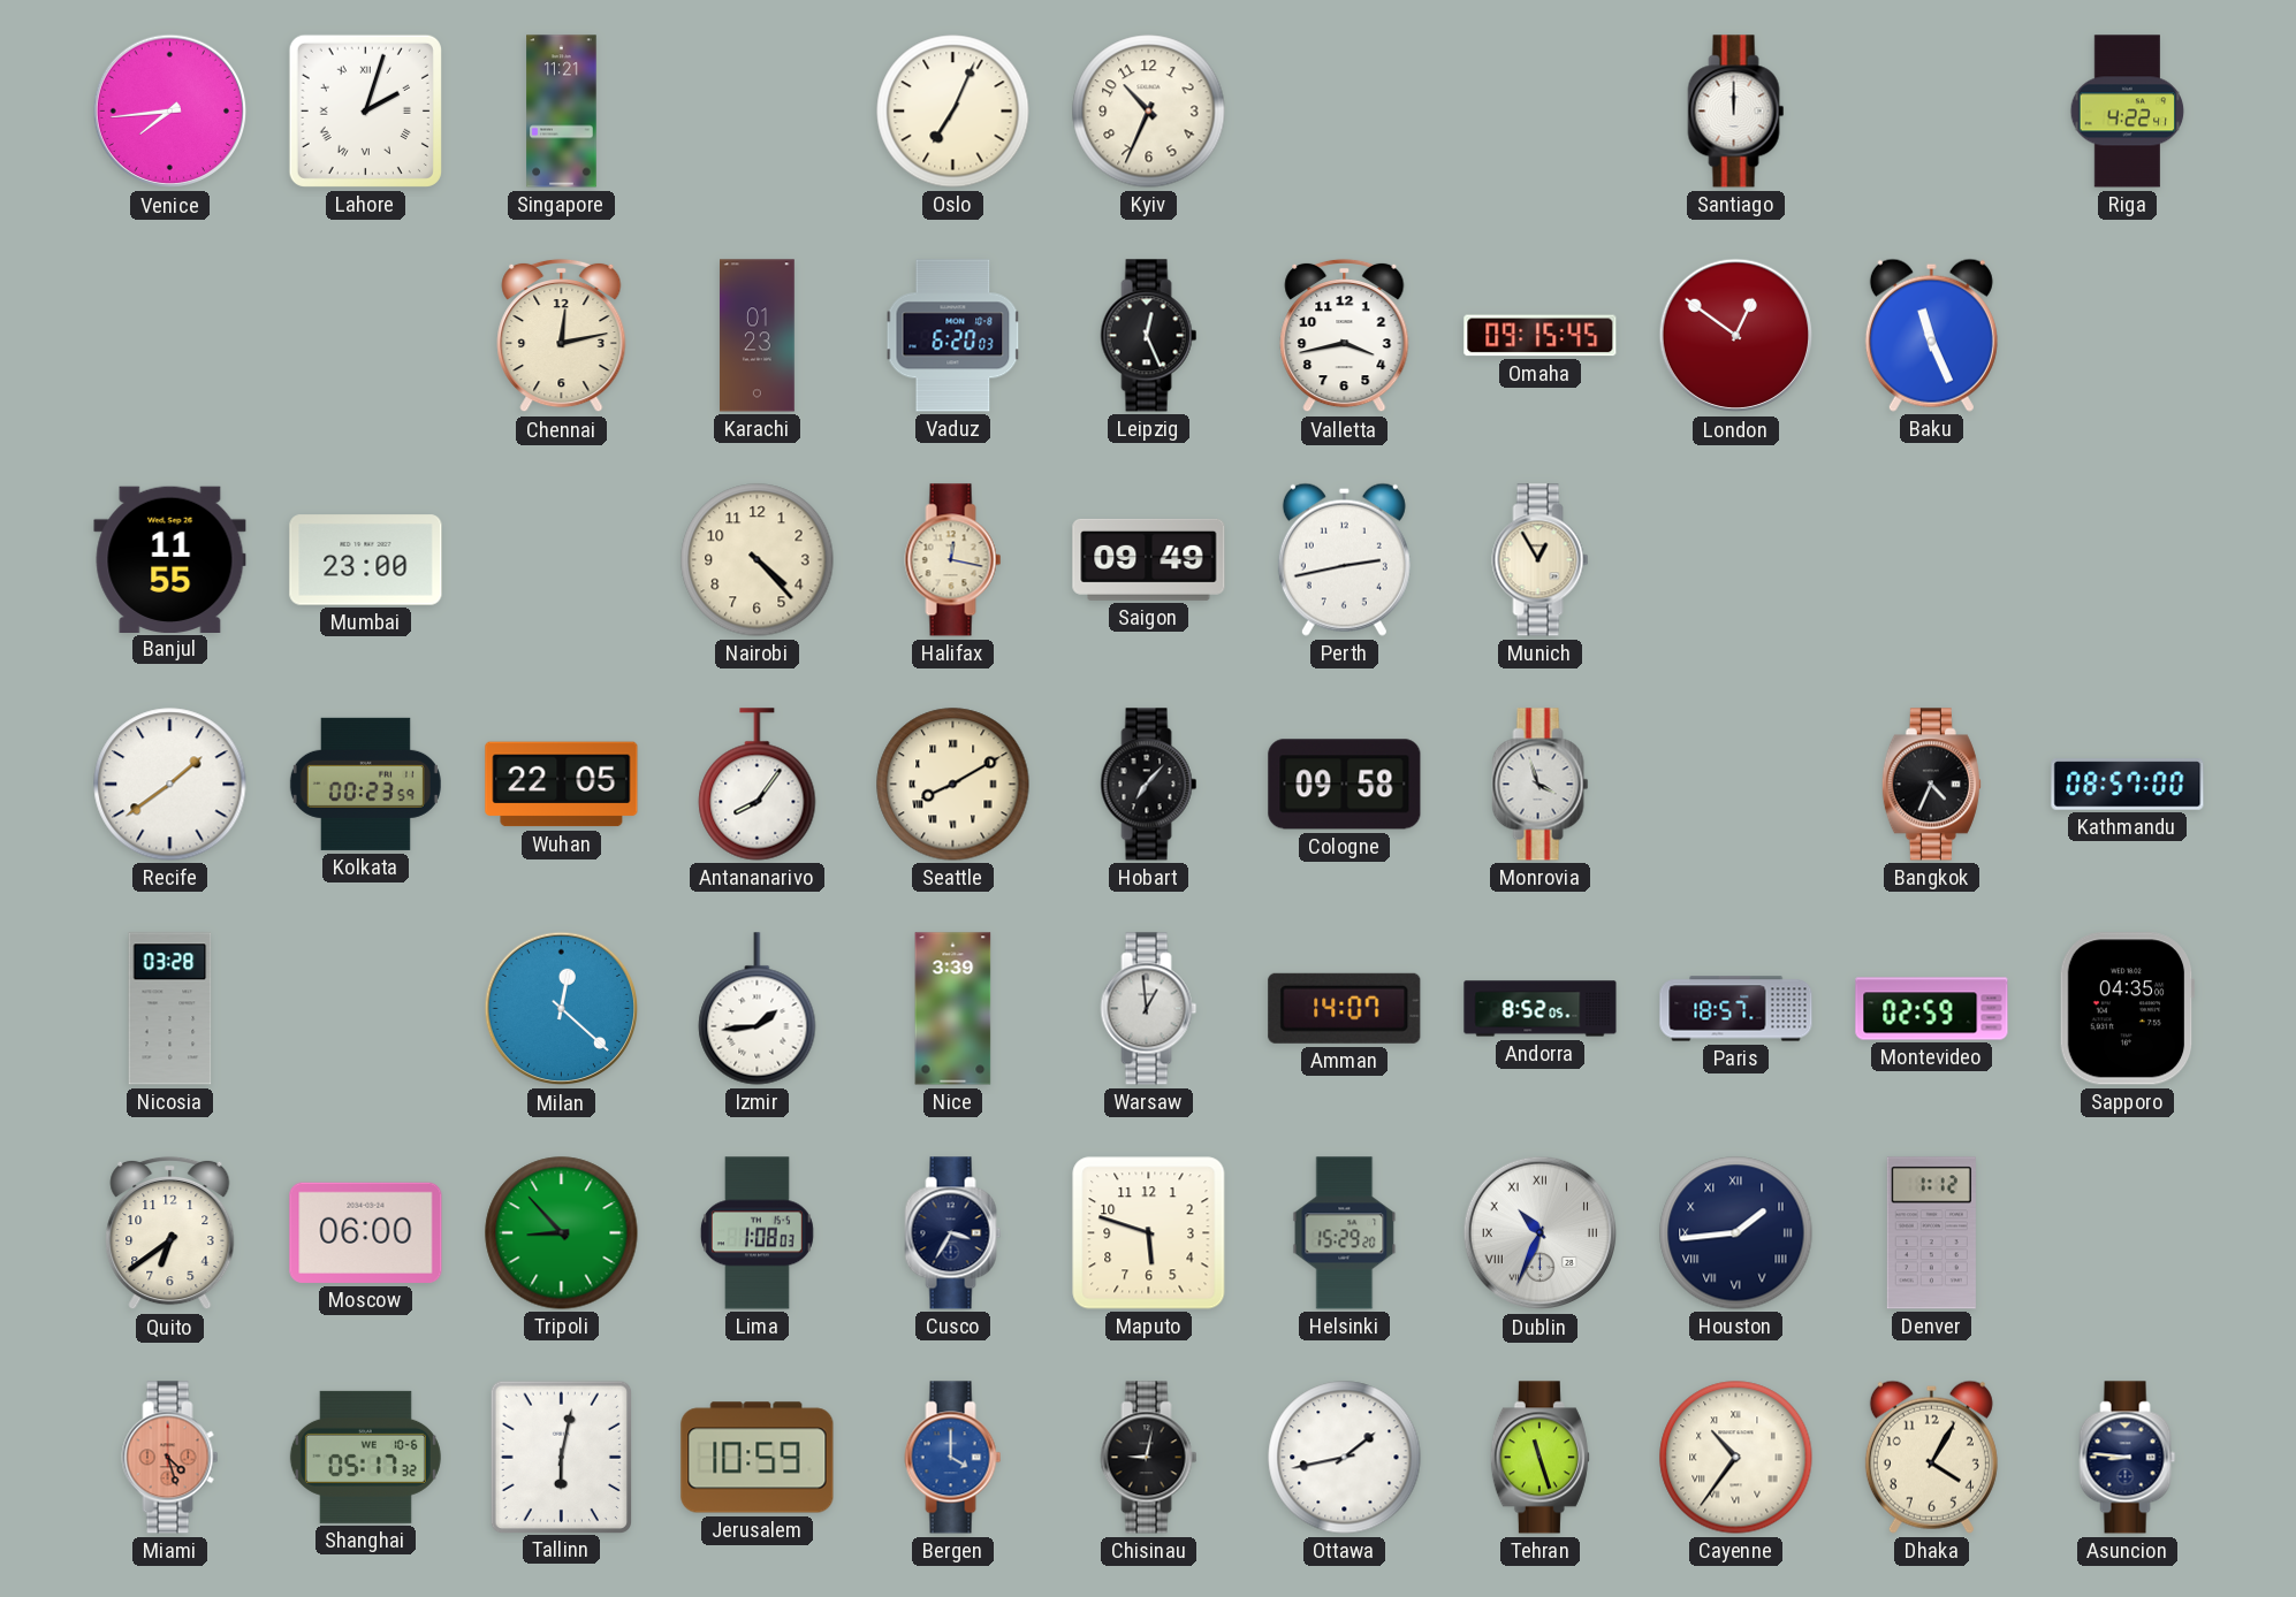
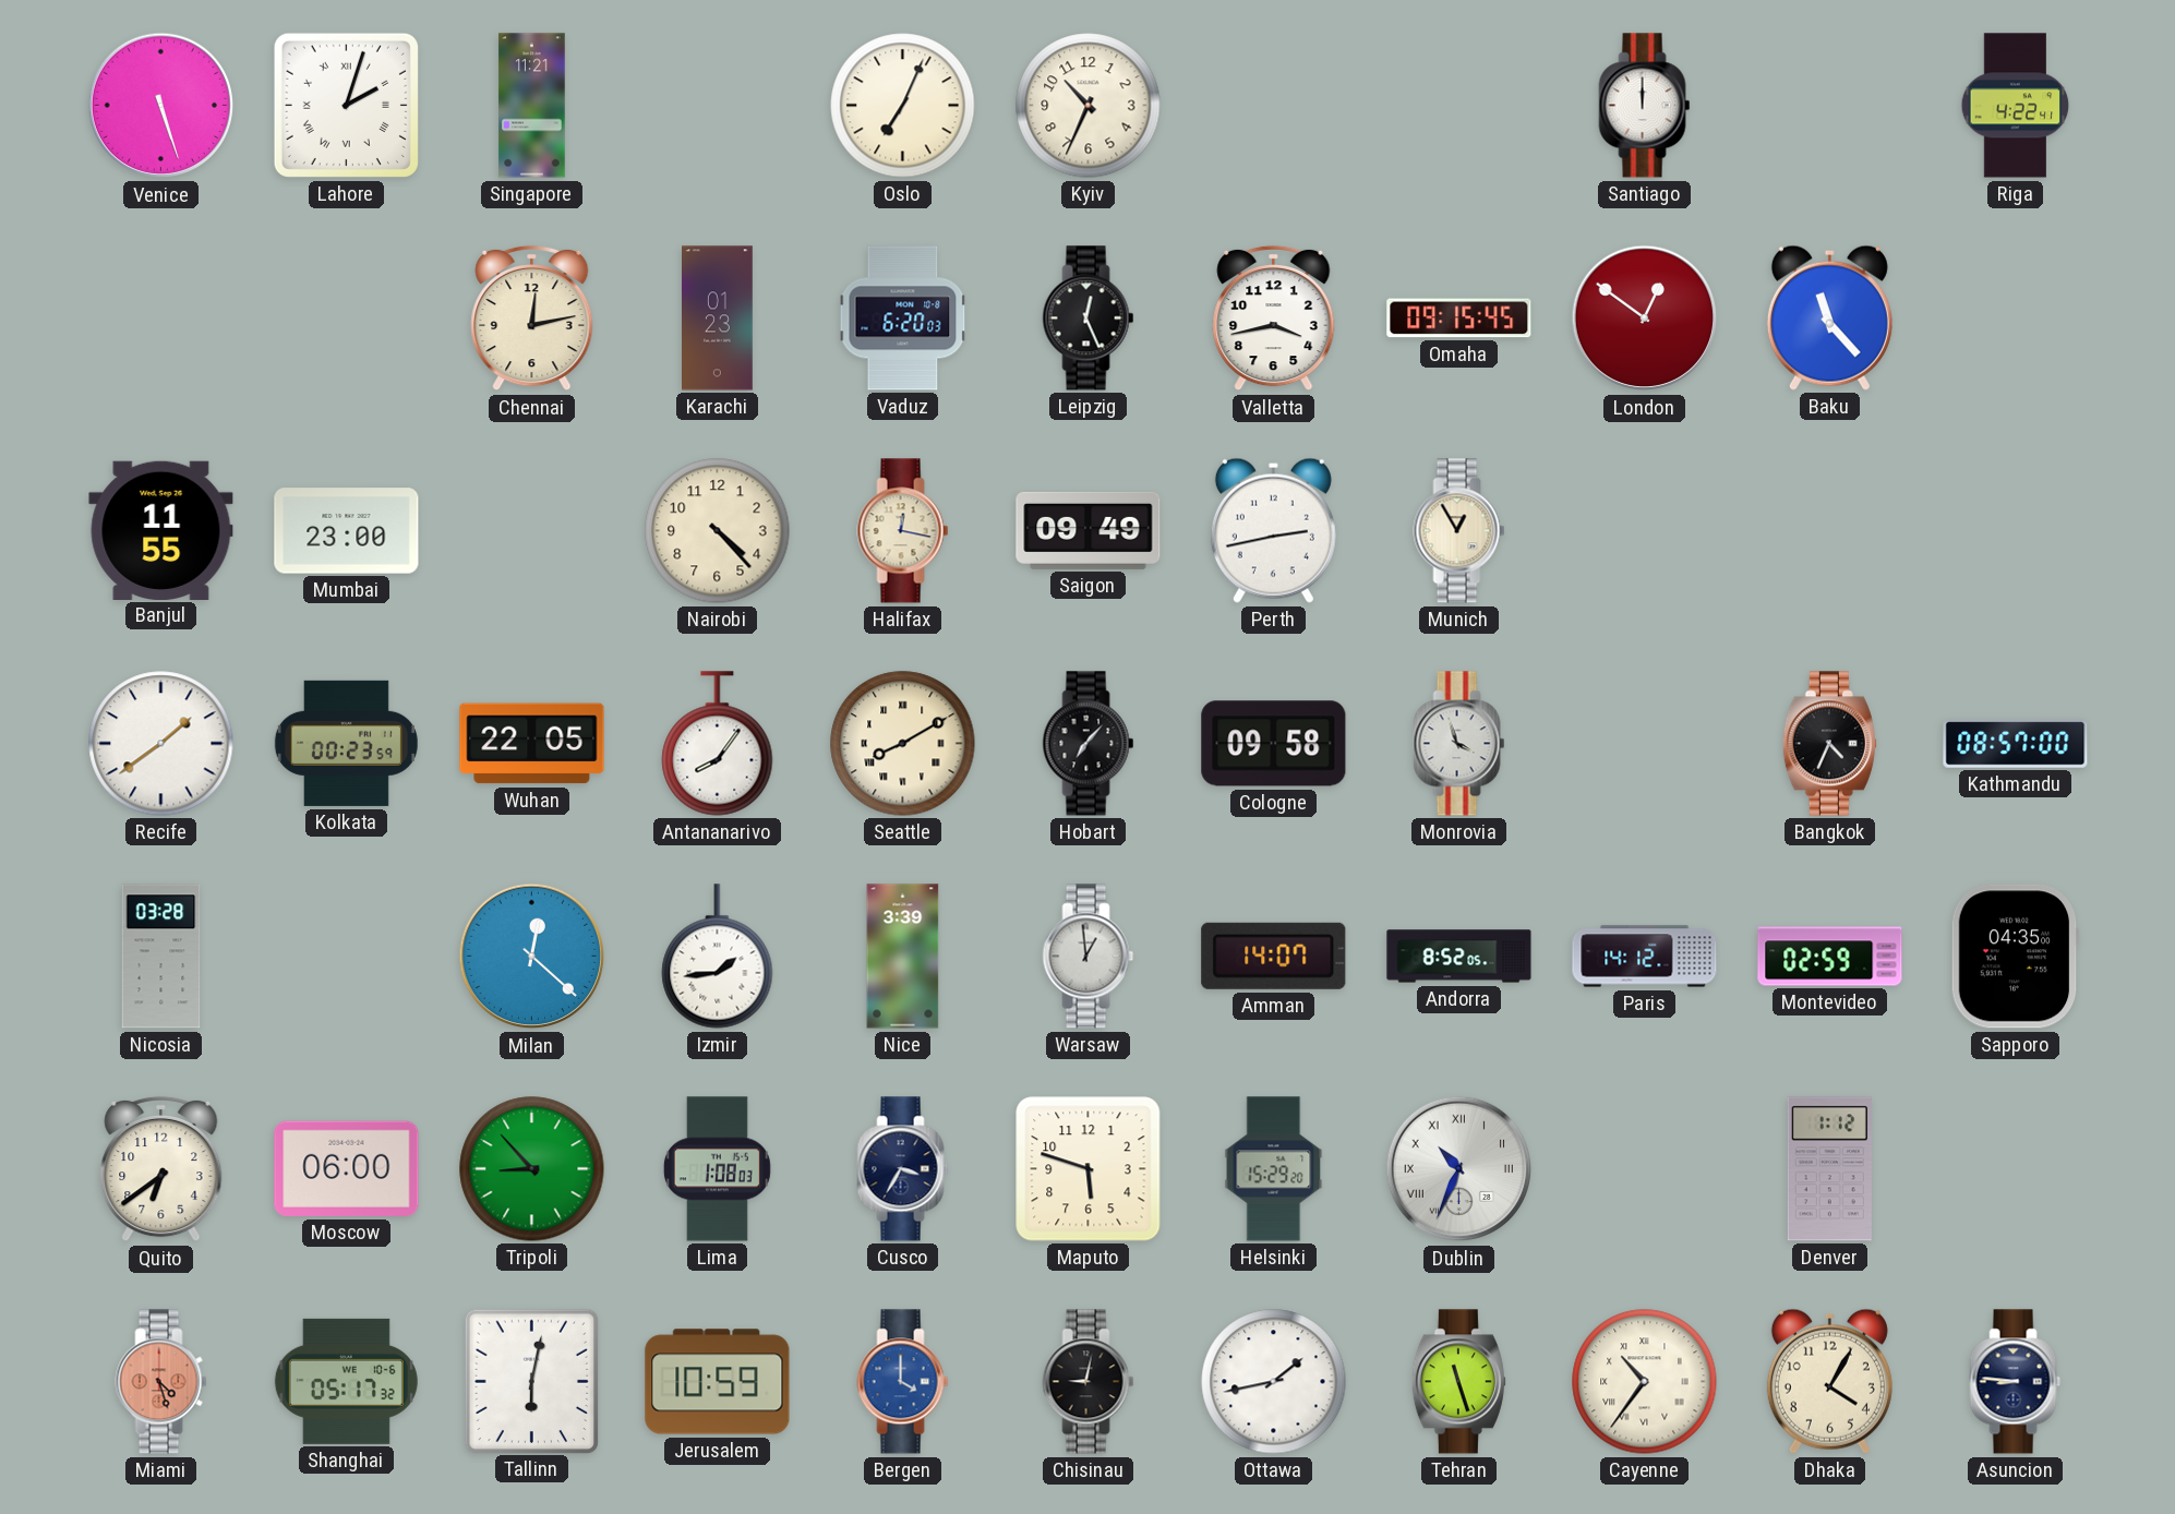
Venice: 7:44 -> 5:27
Baku: 11:26 -> 11:23
Paris: 18:57 -> 14:12
Houston: 1:44 -> none
